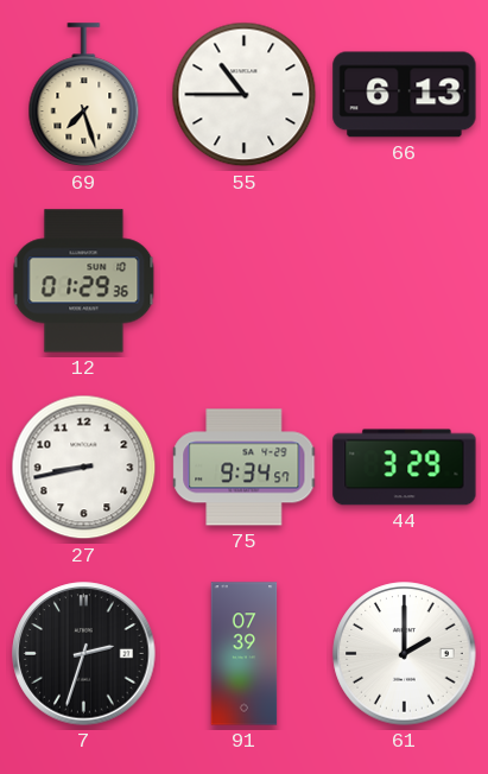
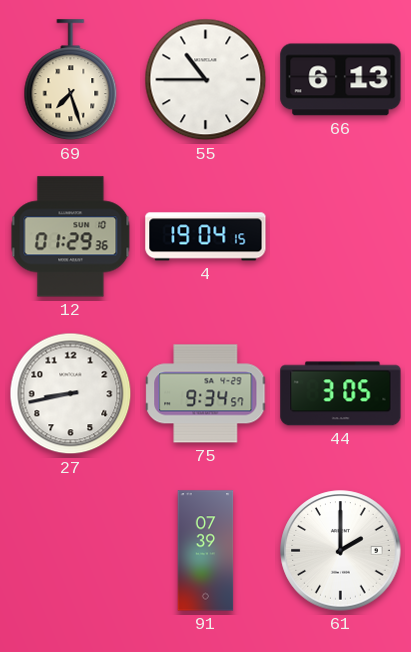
4: none -> 19:04
44: 3:29 -> 3:05
7: 2:33 -> none
